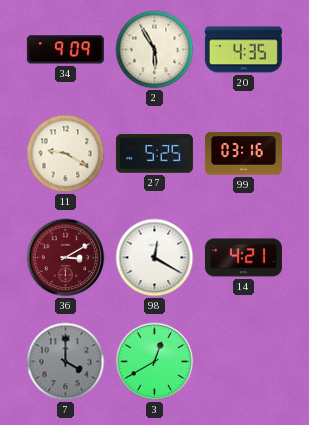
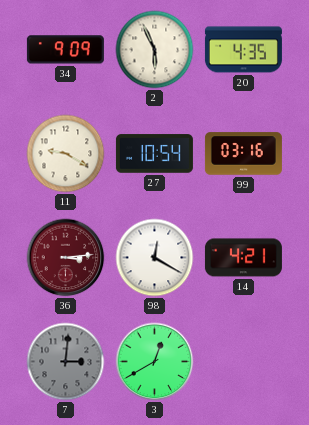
2: 5:55 -> 5:56
27: 5:25 -> 10:54
36: 3:10 -> 3:14
7: 4:00 -> 3:01
